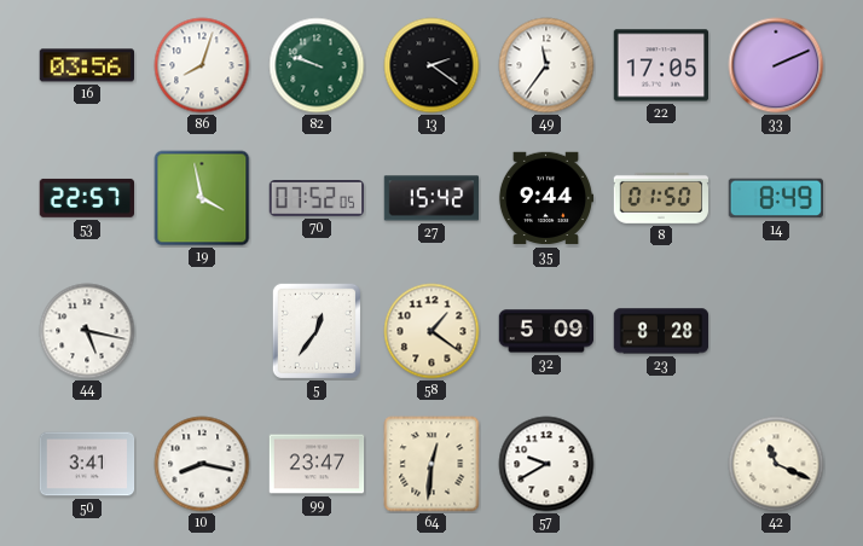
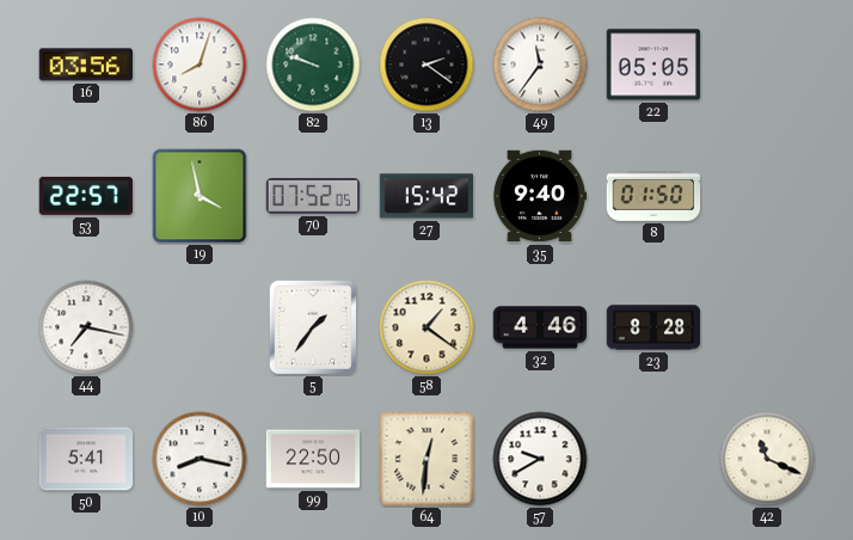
22: 17:05 -> 05:05
33: 2:11 -> none
35: 9:44 -> 9:40
14: 8:49 -> none
44: 5:17 -> 7:17
5: 12:36 -> 1:36
32: 5:09 -> 4:46
50: 3:41 -> 5:41
99: 23:47 -> 22:50
